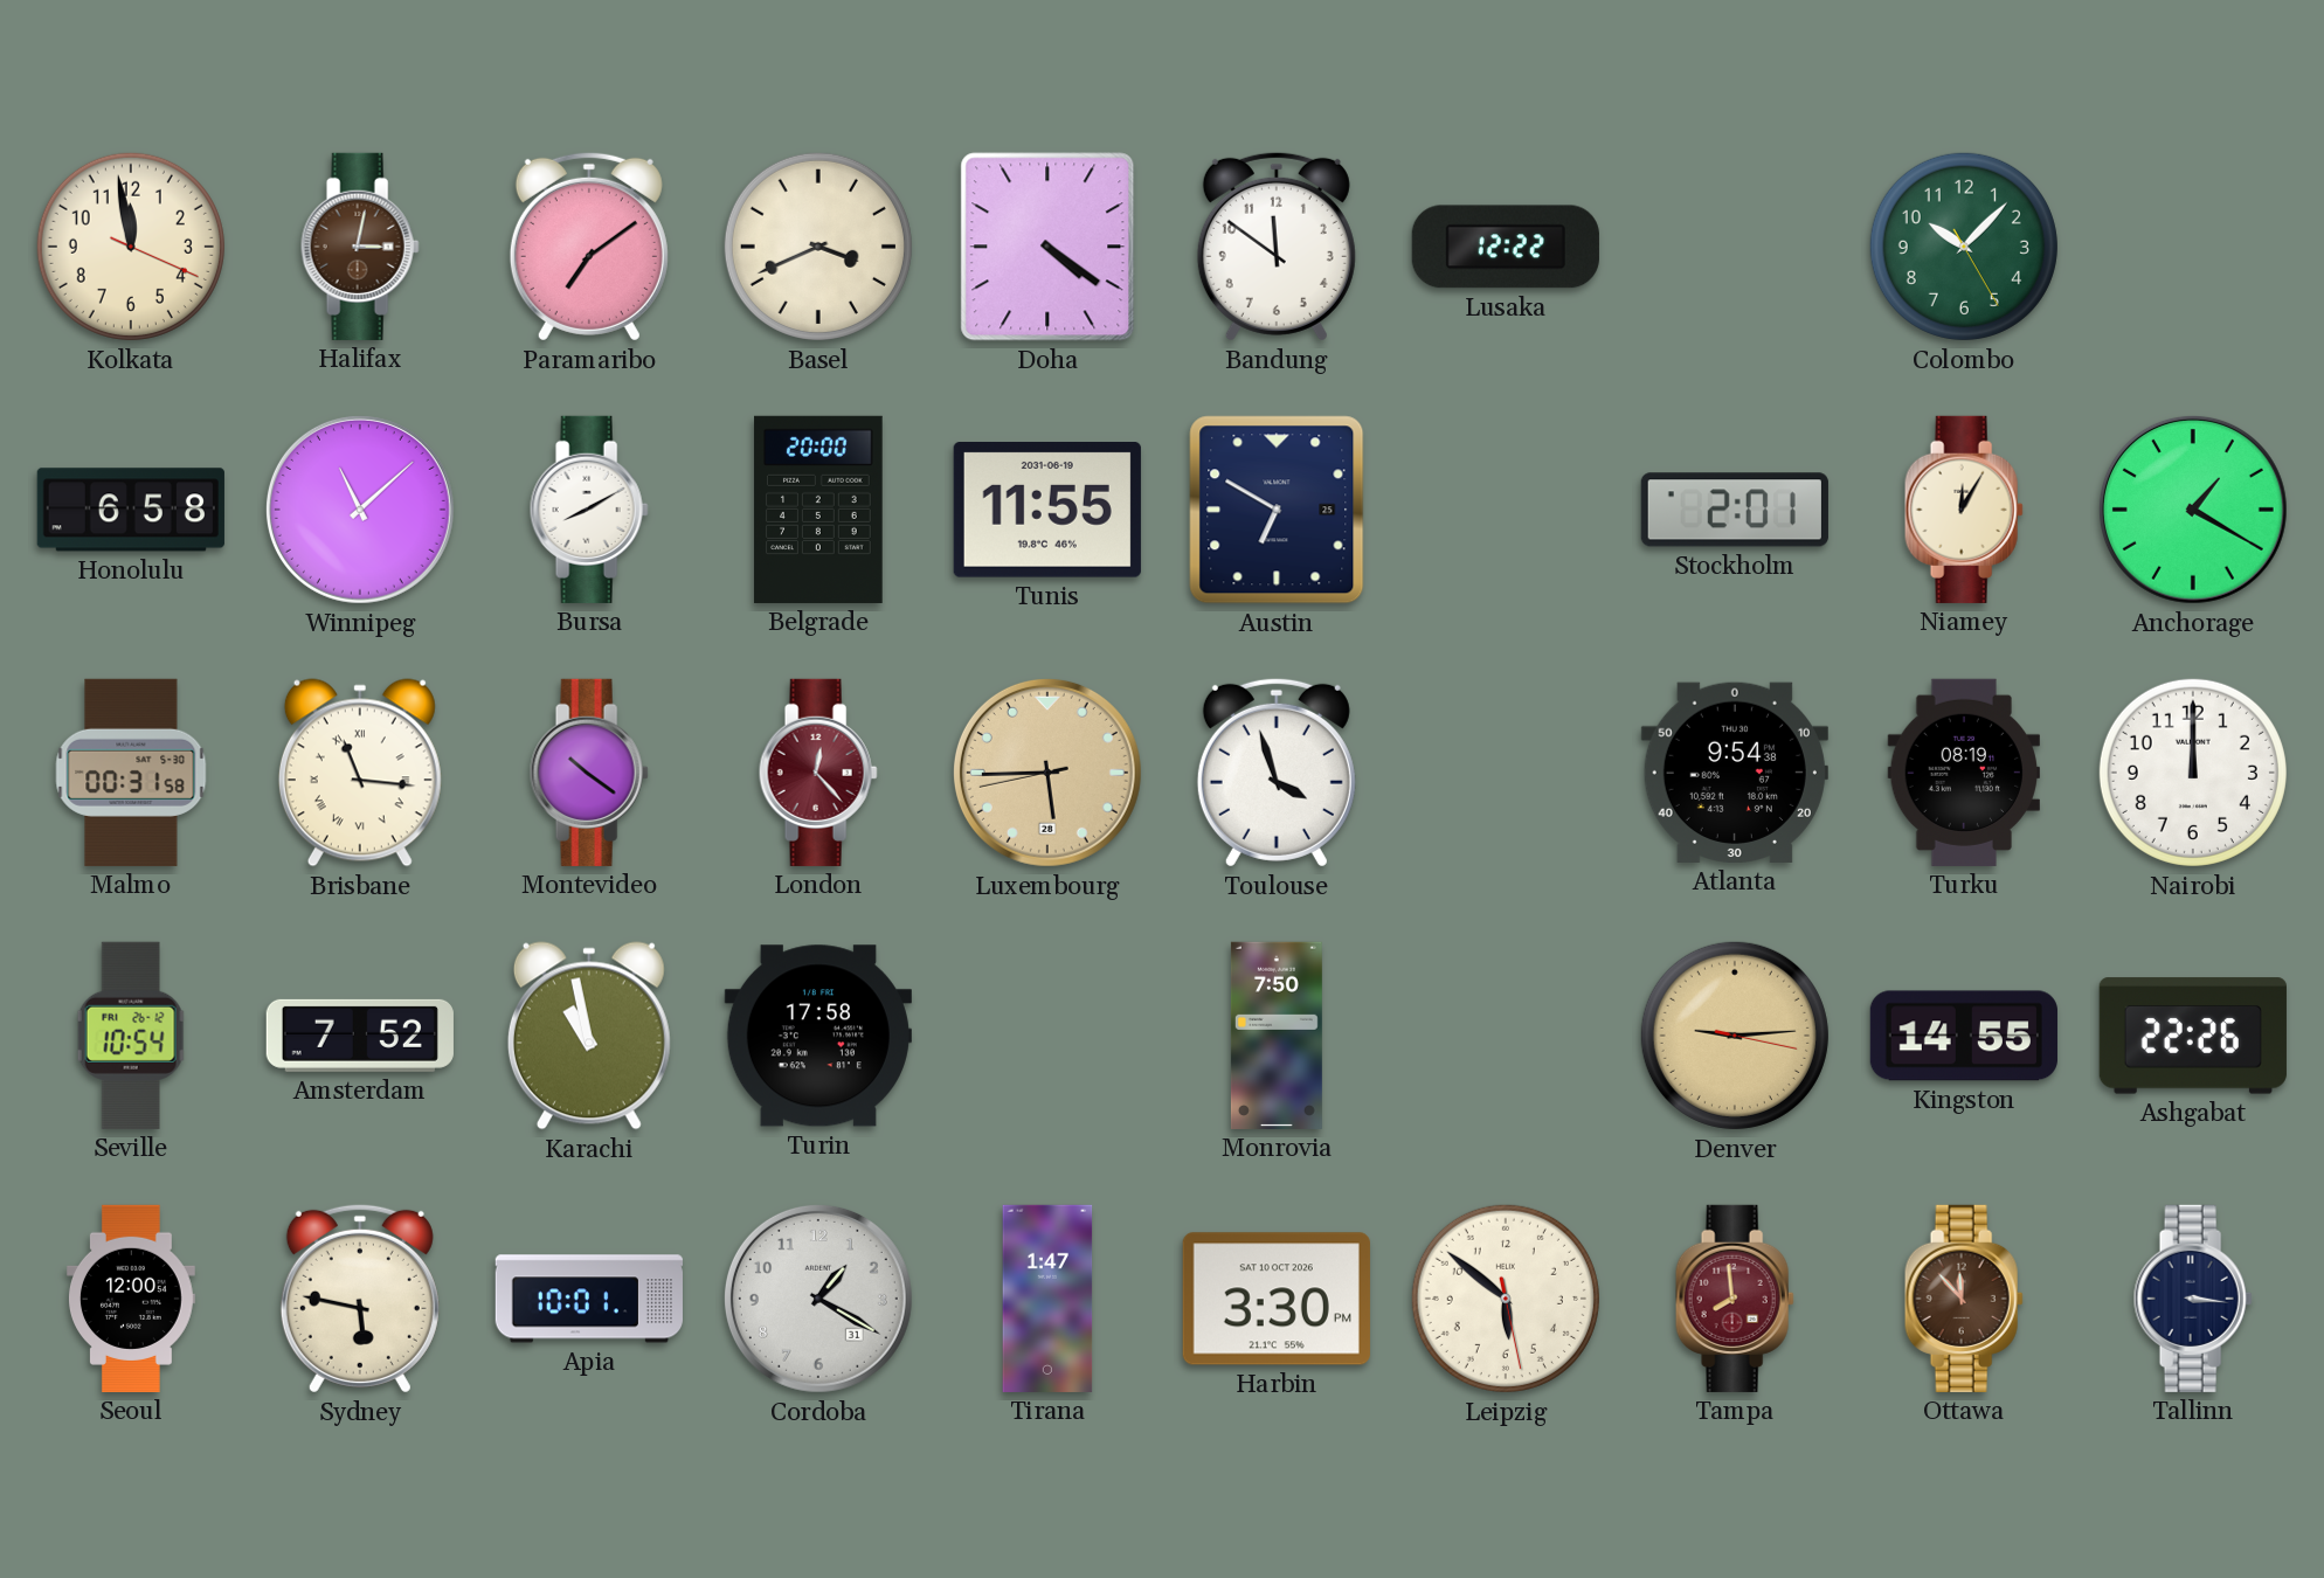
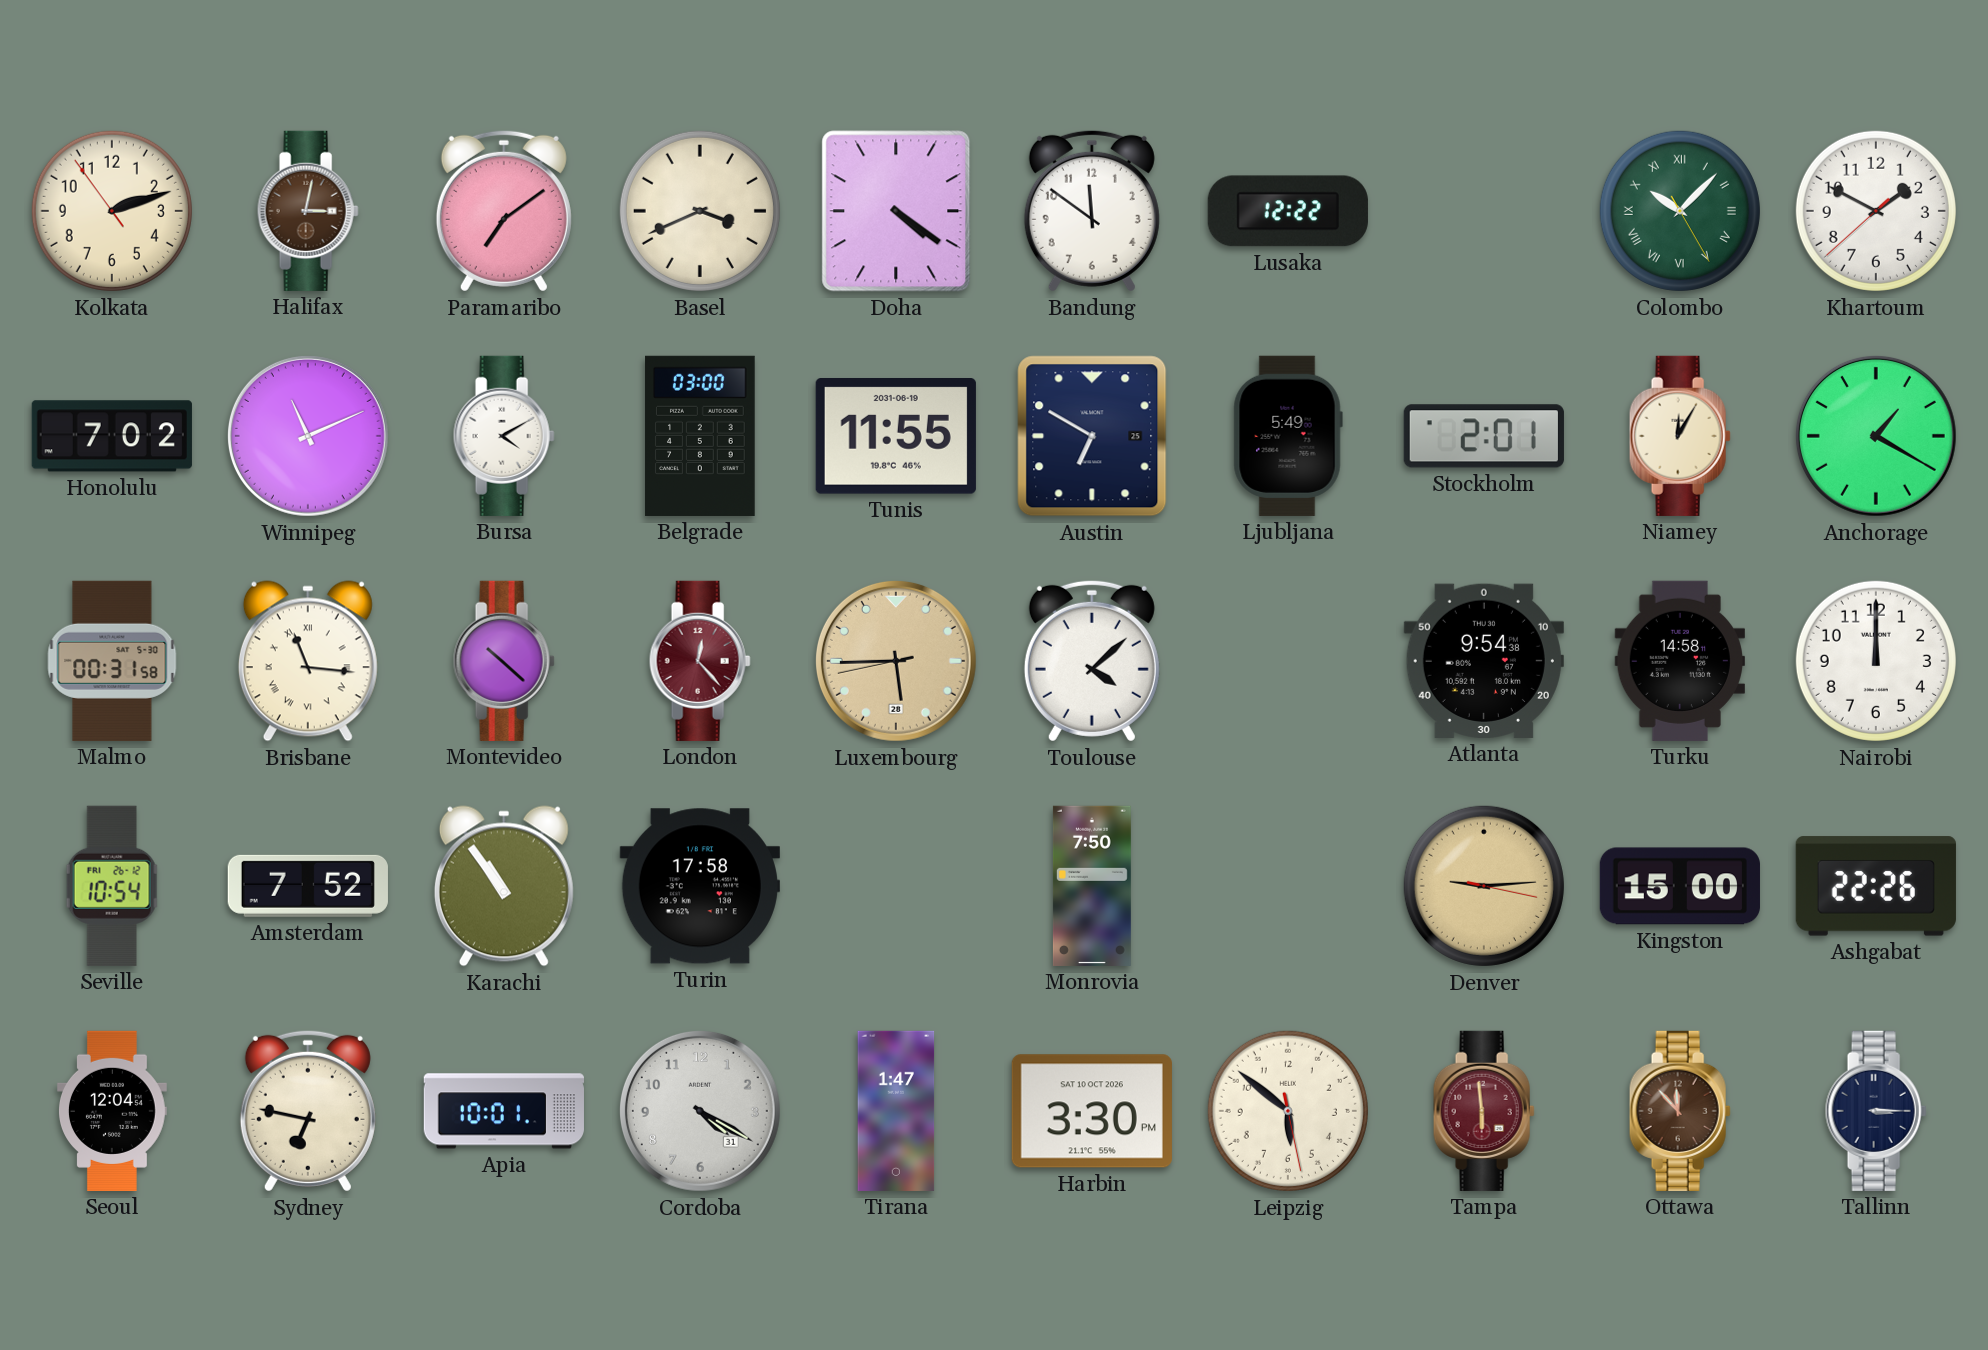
Kolkata: 11:58 -> 2:11
Colombo numerals: Arabic -> Roman
Khartoum: none -> 1:49
Honolulu: 6:58 -> 7:02
Winnipeg: 11:08 -> 11:11
Bursa: 8:10 -> 4:10
Belgrade: 20:00 -> 03:00
Ljubljana: none -> 5:49
Montevideo: 10:21 -> 10:22
Toulouse: 3:57 -> 4:08
Turku: 08:19 -> 14:58
Karachi: 10:58 -> 10:54
Kingston: 14:55 -> 15:00
Seoul: 12:00 -> 12:04
Sydney: 5:47 -> 6:47
Cordoba: 1:20 -> 4:20
Tampa: 7:59 -> 5:59
Tallinn: 3:16 -> 3:15
